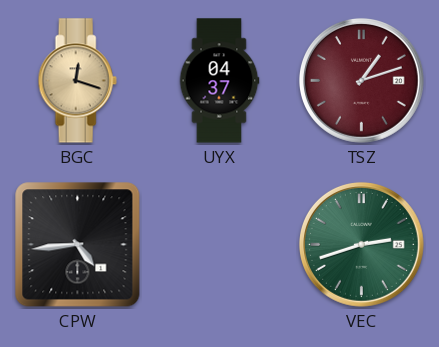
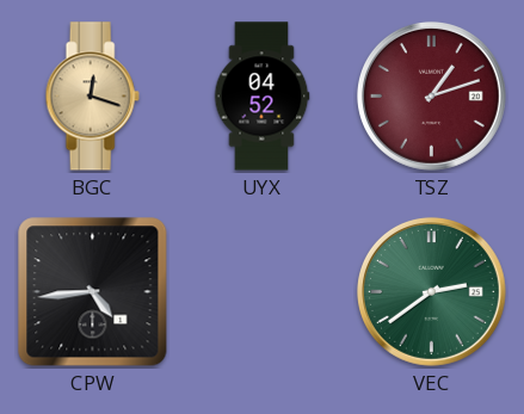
UYX: 04:37 -> 04:52
VEC: 2:42 -> 2:39
